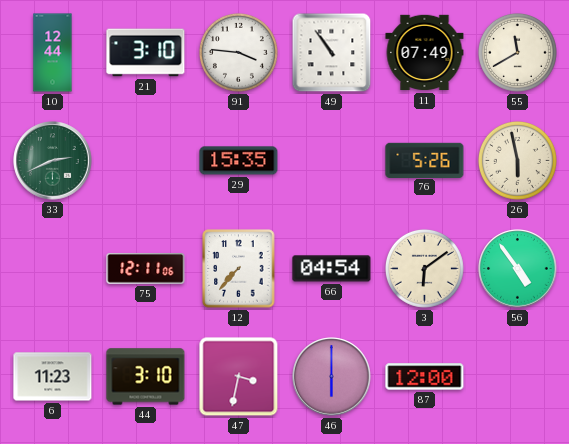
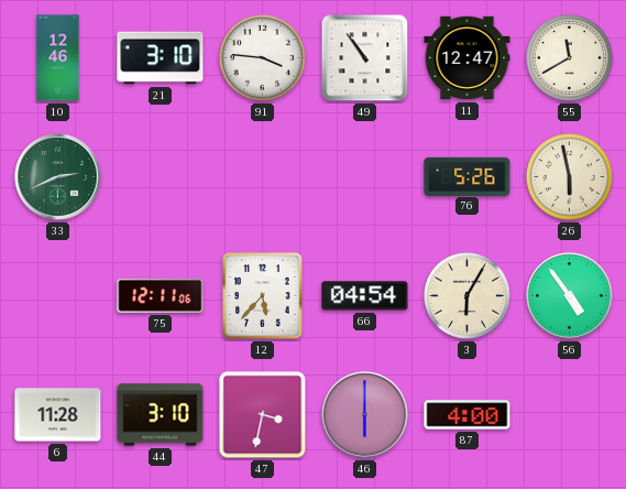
10: 12:44 -> 12:46
11: 07:49 -> 12:47
29: 15:35 -> none
12: 7:37 -> 5:37
3: 6:09 -> 6:05
6: 11:23 -> 11:28
87: 12:00 -> 4:00
